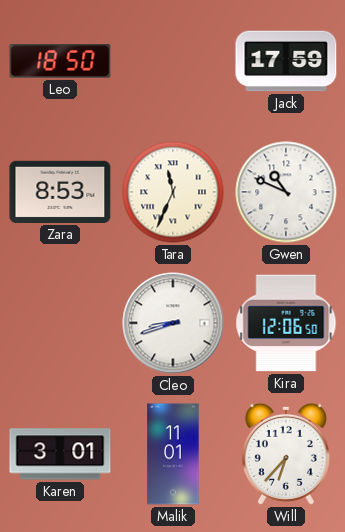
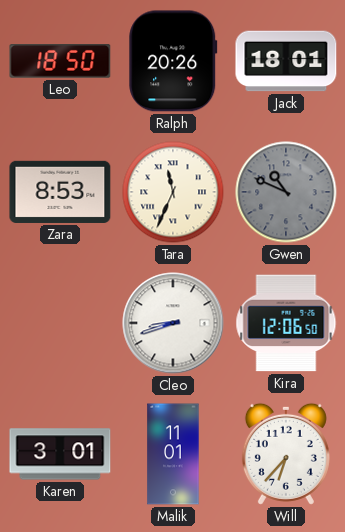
Ralph: none -> 20:26
Jack: 17:59 -> 18:01
Gwen dial: white -> grey
